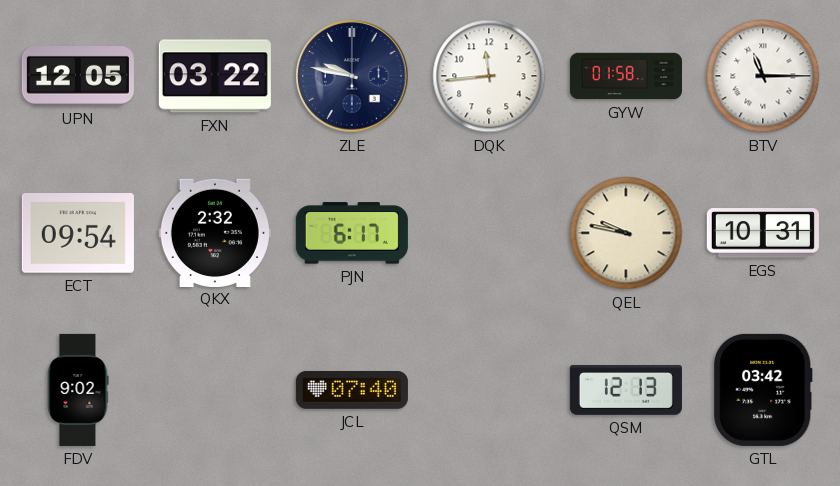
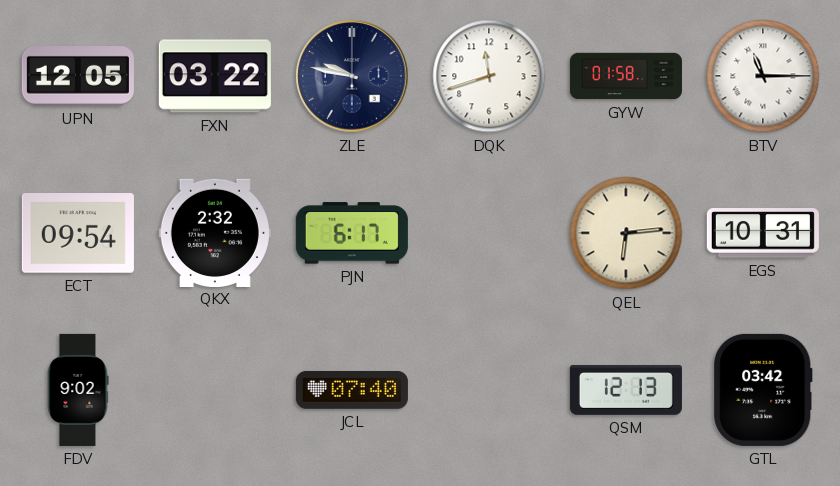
DQK: 11:44 -> 11:42
QEL: 9:47 -> 6:14
